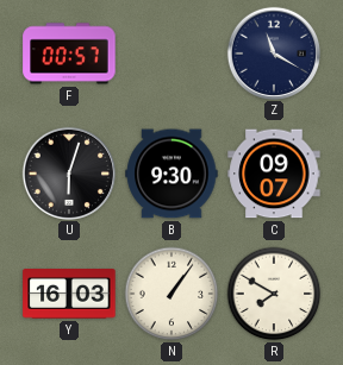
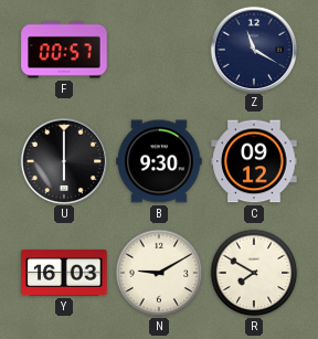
U: 6:03 -> 6:00
C: 09:07 -> 09:12
N: 1:06 -> 9:10
